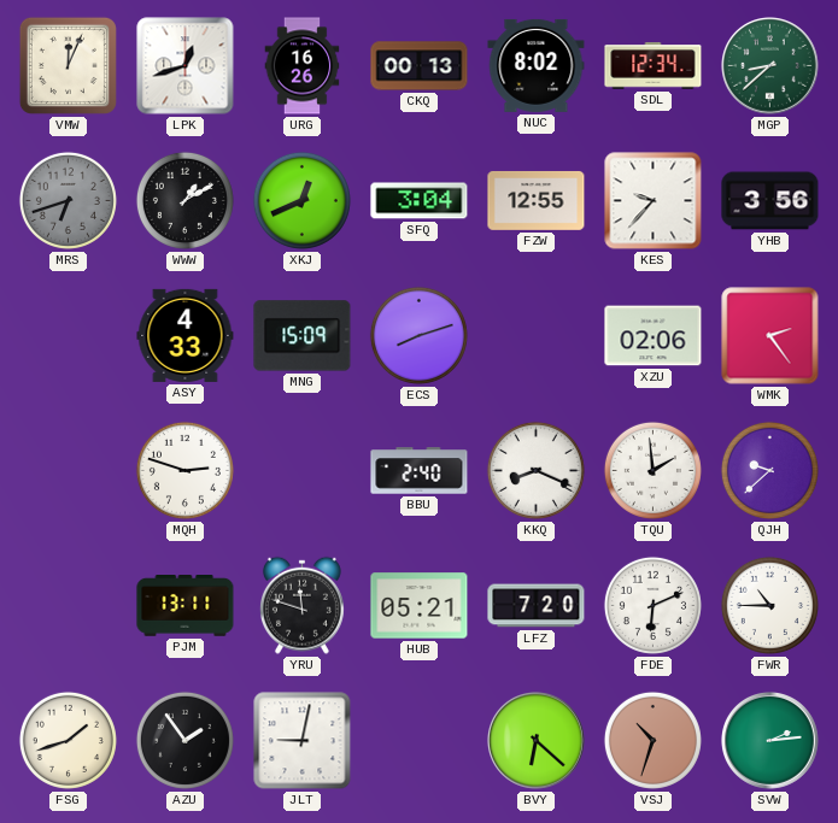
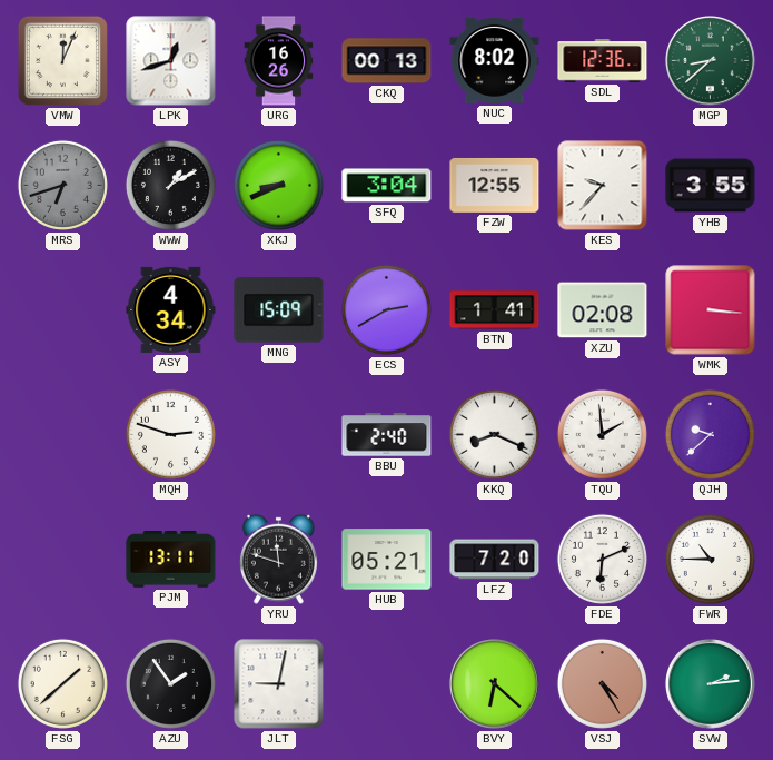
SDL: 12:34 -> 12:36
XKJ: 12:41 -> 8:41
YHB: 3:56 -> 3:55
ASY: 4:33 -> 4:34
ECS: 8:12 -> 2:40
BTN: none -> 1:41
XZU: 02:06 -> 02:08
WMK: 2:24 -> 3:16
FSG: 1:42 -> 1:38
VSJ: 10:33 -> 4:25
